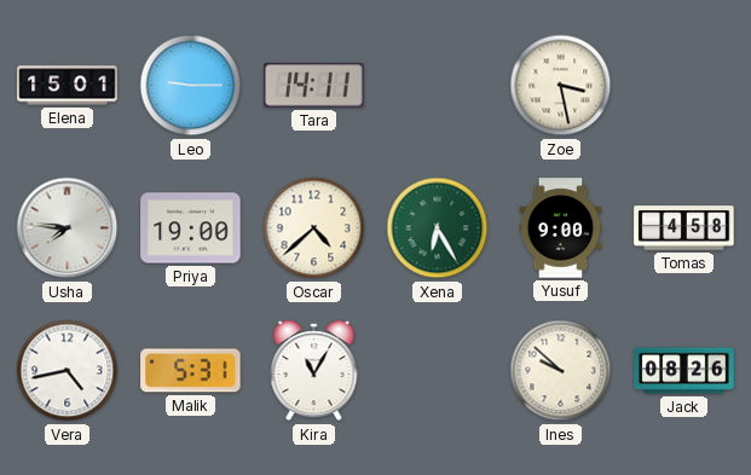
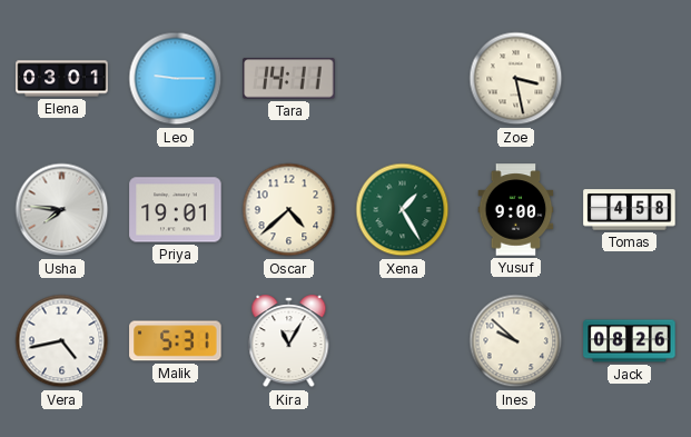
Elena: 15:01 -> 03:01
Priya: 19:00 -> 19:01
Xena: 6:25 -> 1:25
